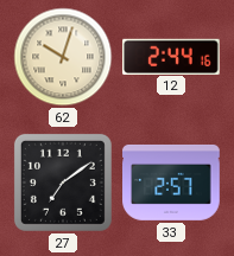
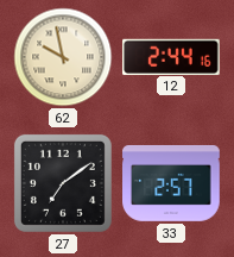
62: 10:03 -> 9:58
